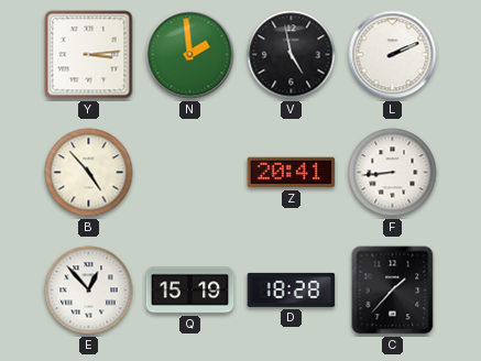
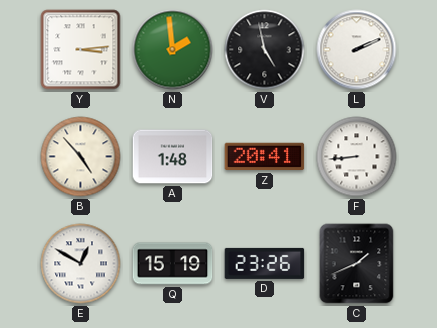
A: none -> 1:48
E: 12:53 -> 12:50
D: 18:28 -> 23:26
C: 1:37 -> 1:41
